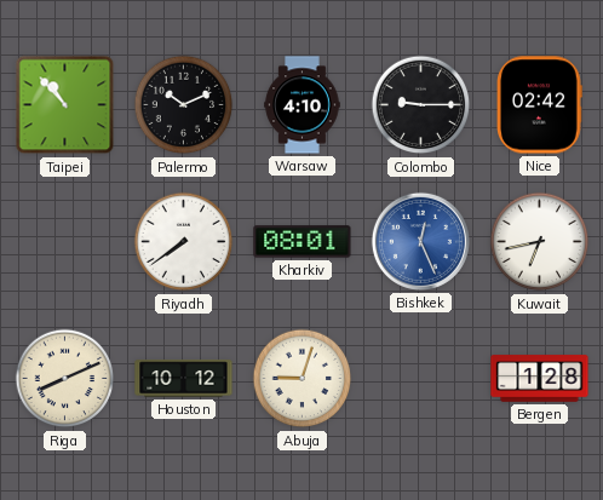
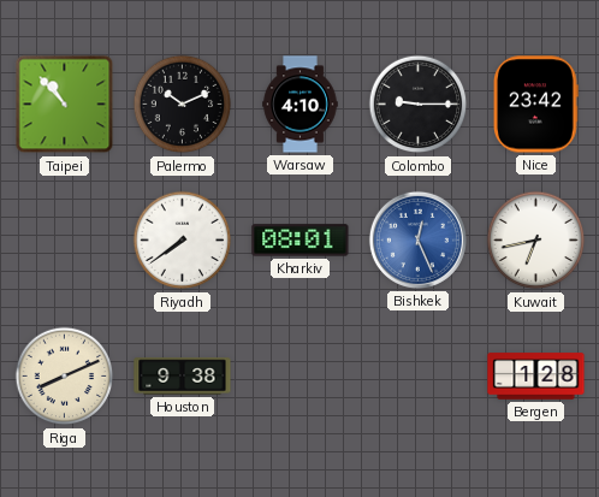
Nice: 02:42 -> 23:42
Houston: 10:12 -> 9:38
Abuja: 9:03 -> none
